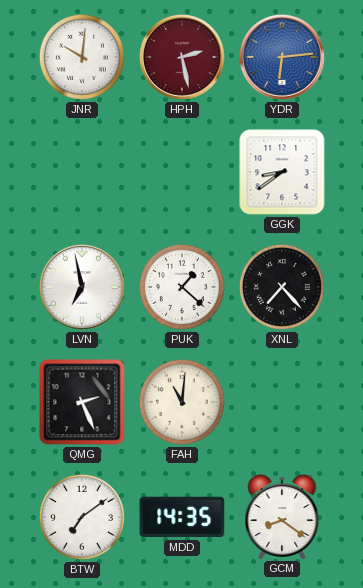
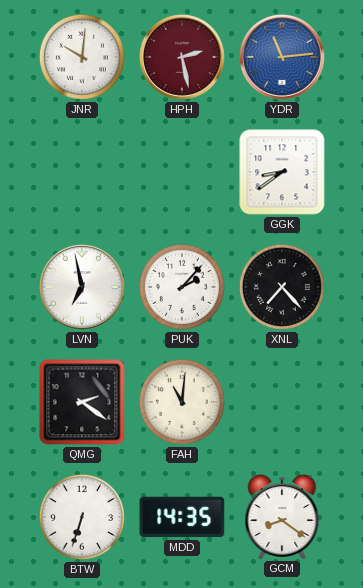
YDR: 6:14 -> 11:14
PUK: 1:22 -> 2:07
QMG: 2:26 -> 2:21
BTW: 7:09 -> 6:33
